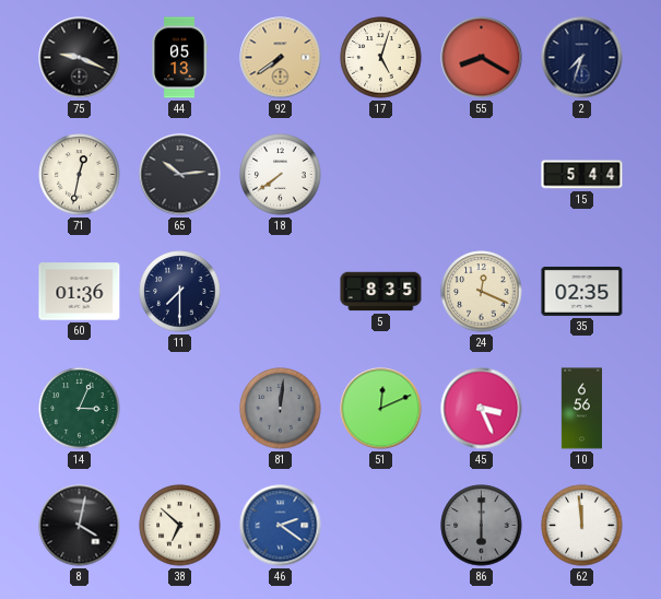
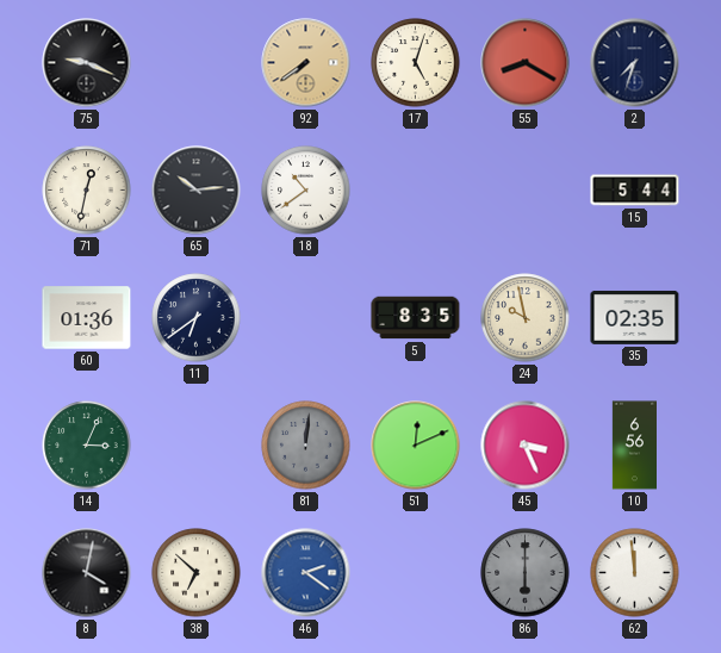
44: 05:13 -> none
18: 7:39 -> 10:39
11: 7:30 -> 6:39
24: 12:19 -> 9:58
